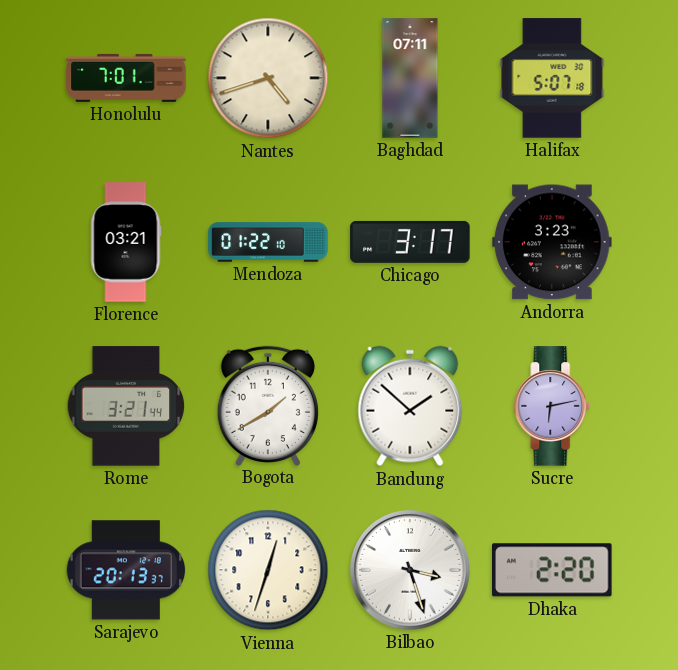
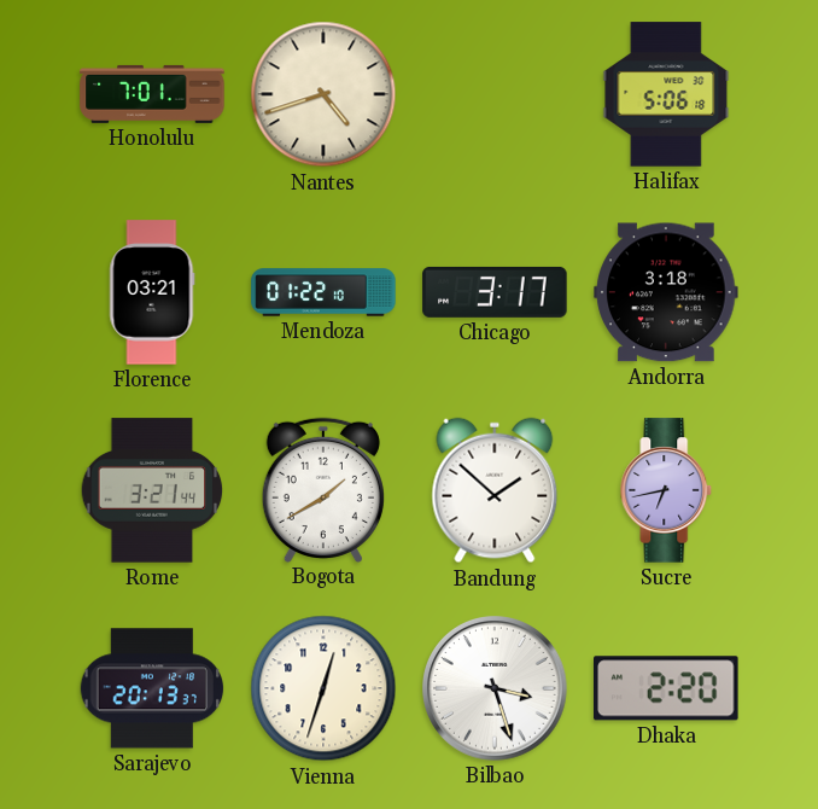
Baghdad: 07:11 -> none
Halifax: 5:07 -> 5:06
Andorra: 3:23 -> 3:18
Sucre: 6:13 -> 6:43
